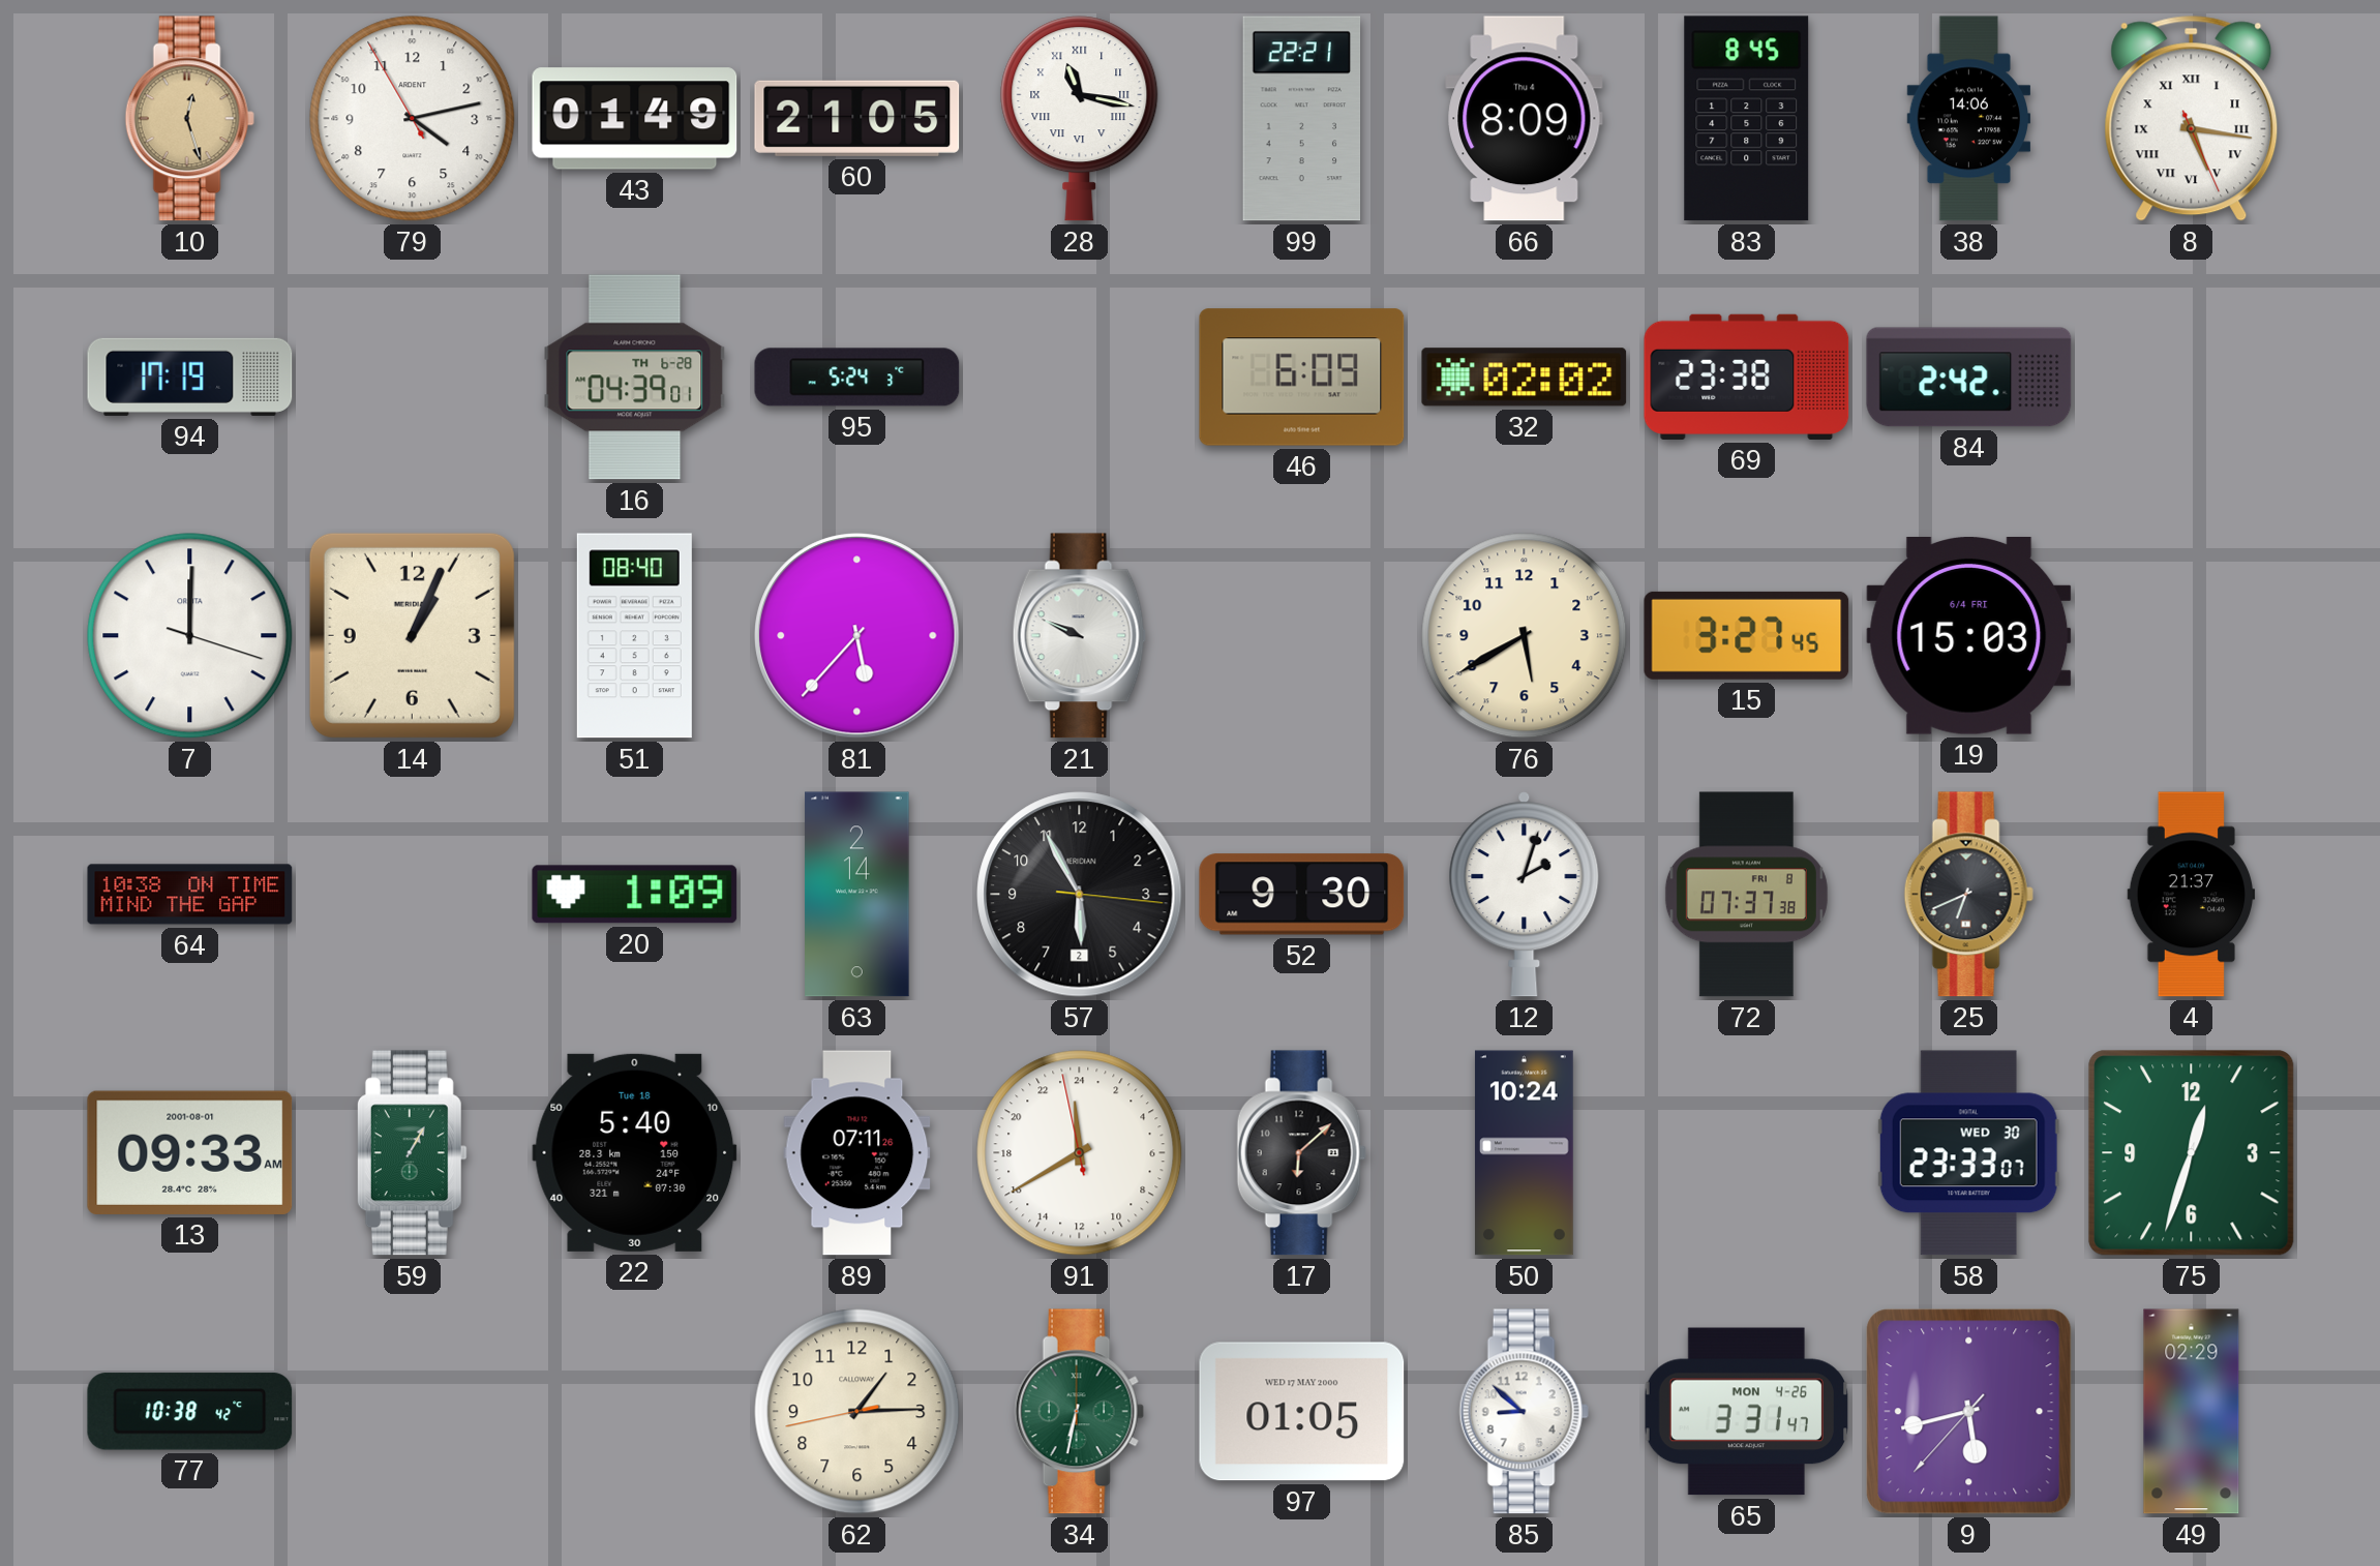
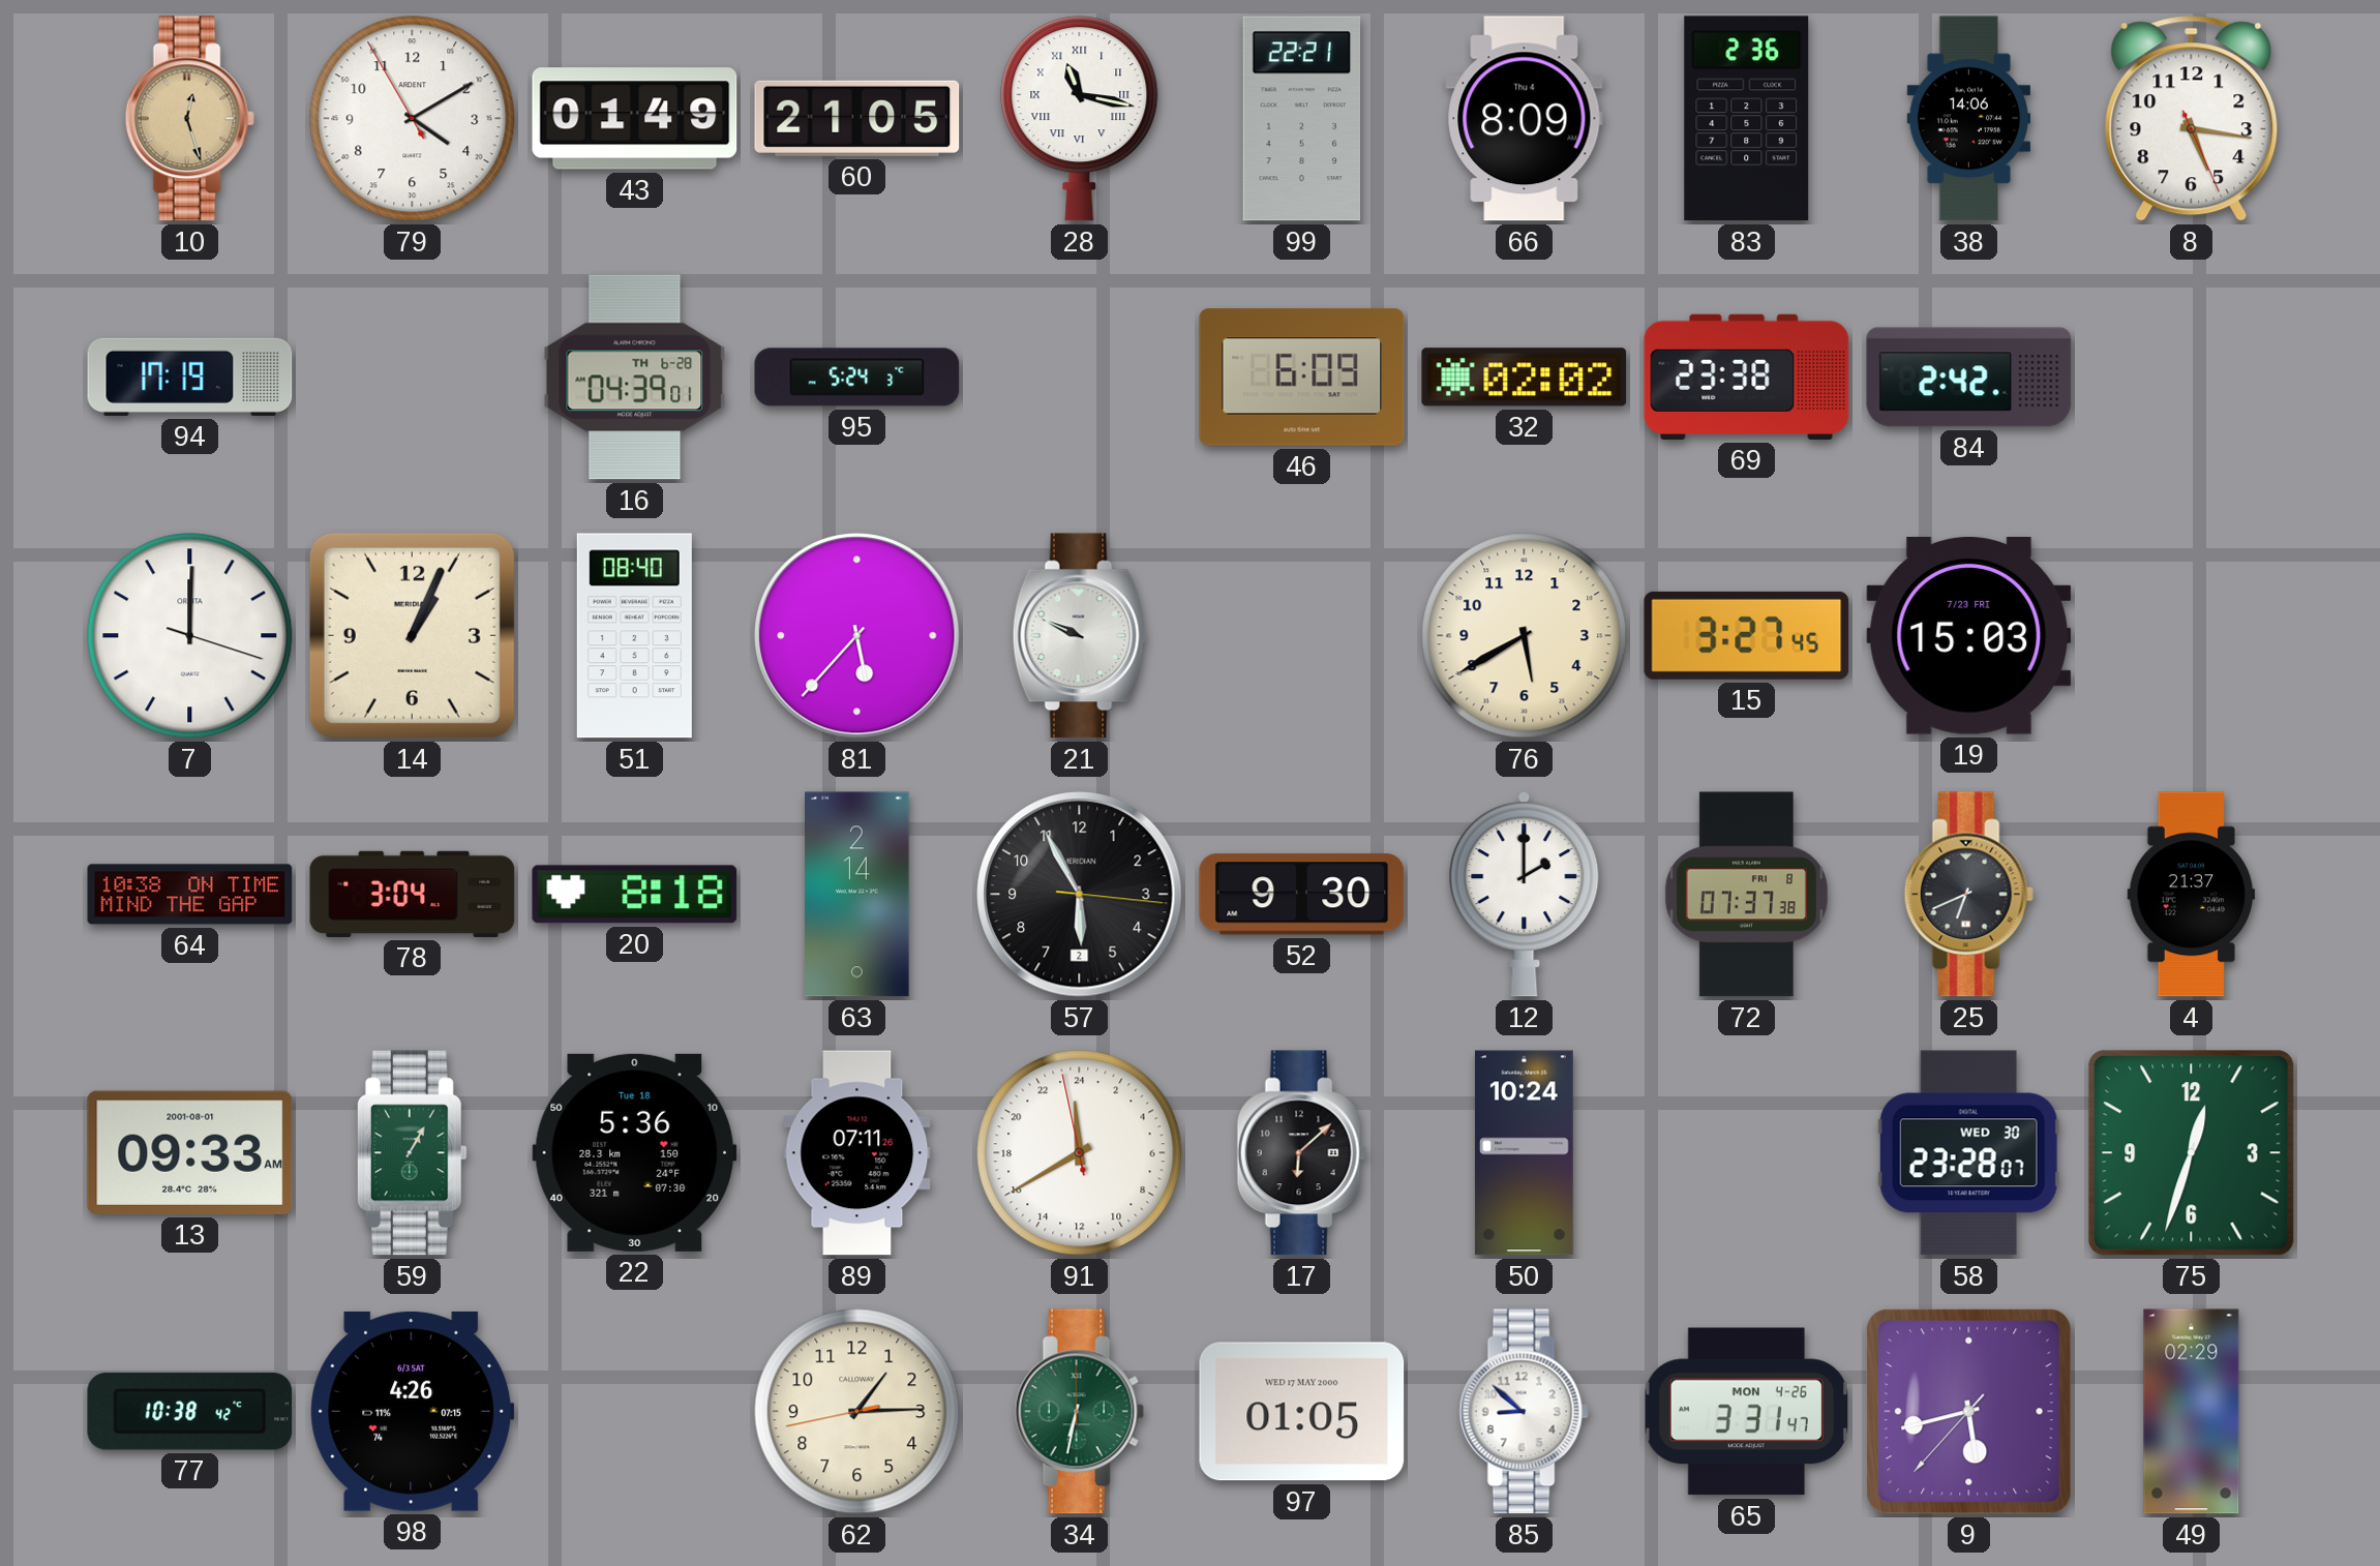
79: 4:12 -> 4:09
83: 8:45 -> 2:36
8 numerals: Roman -> Arabic
19 date: 6/4 FRI -> 7/23 FRI
78: none -> 3:04
20: 1:09 -> 8:18
12: 2:03 -> 2:00
22: 5:40 -> 5:36
58: 23:33 -> 23:28
98: none -> 4:26
